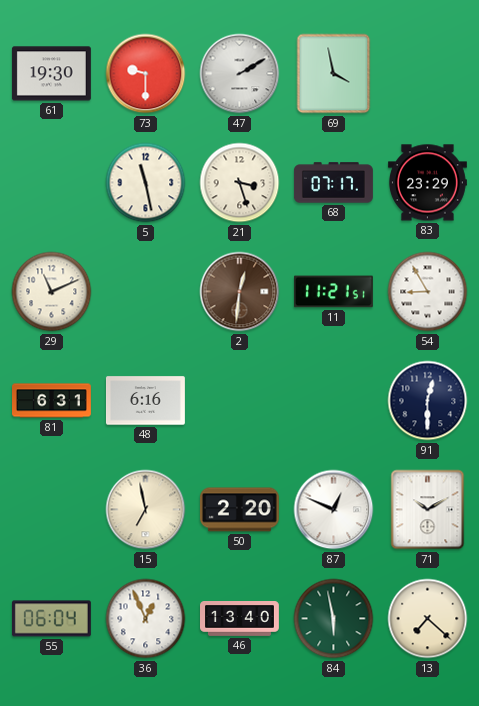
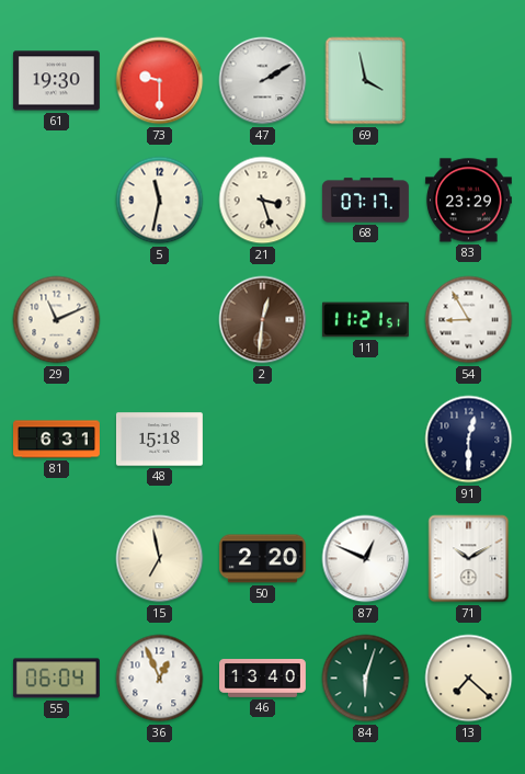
5: 11:28 -> 11:32
48: 6:16 -> 15:18
84: 5:58 -> 6:03
